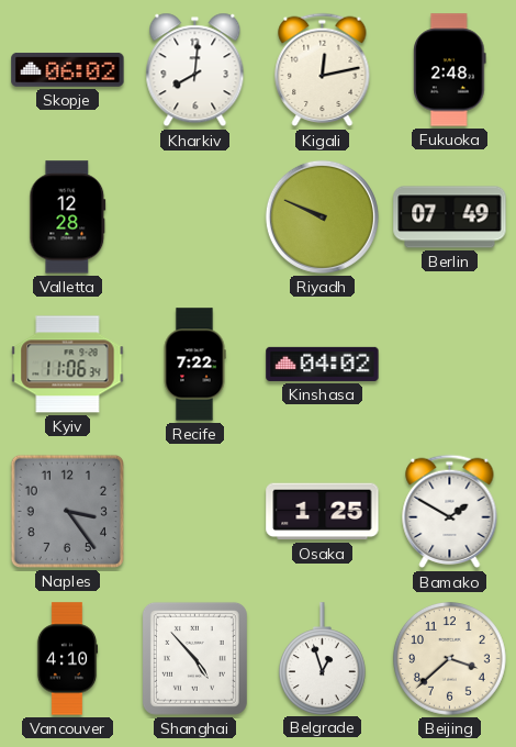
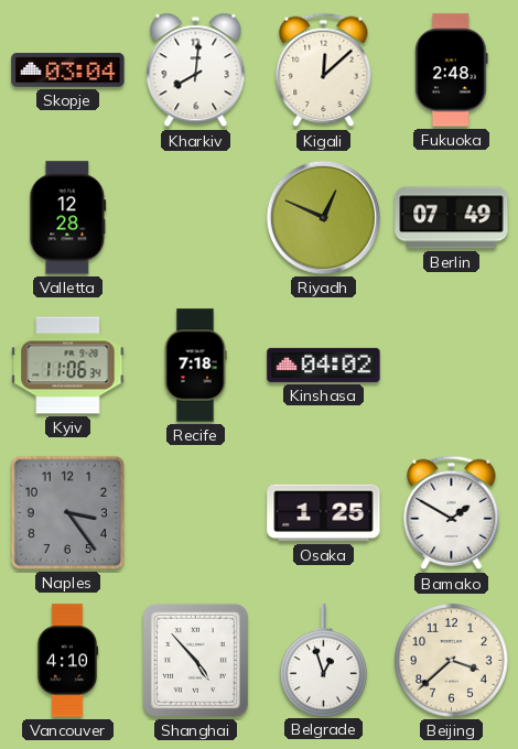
Skopje: 06:02 -> 03:04
Kigali: 12:13 -> 12:08
Riyadh: 9:49 -> 12:49
Recife: 7:22 -> 7:18
